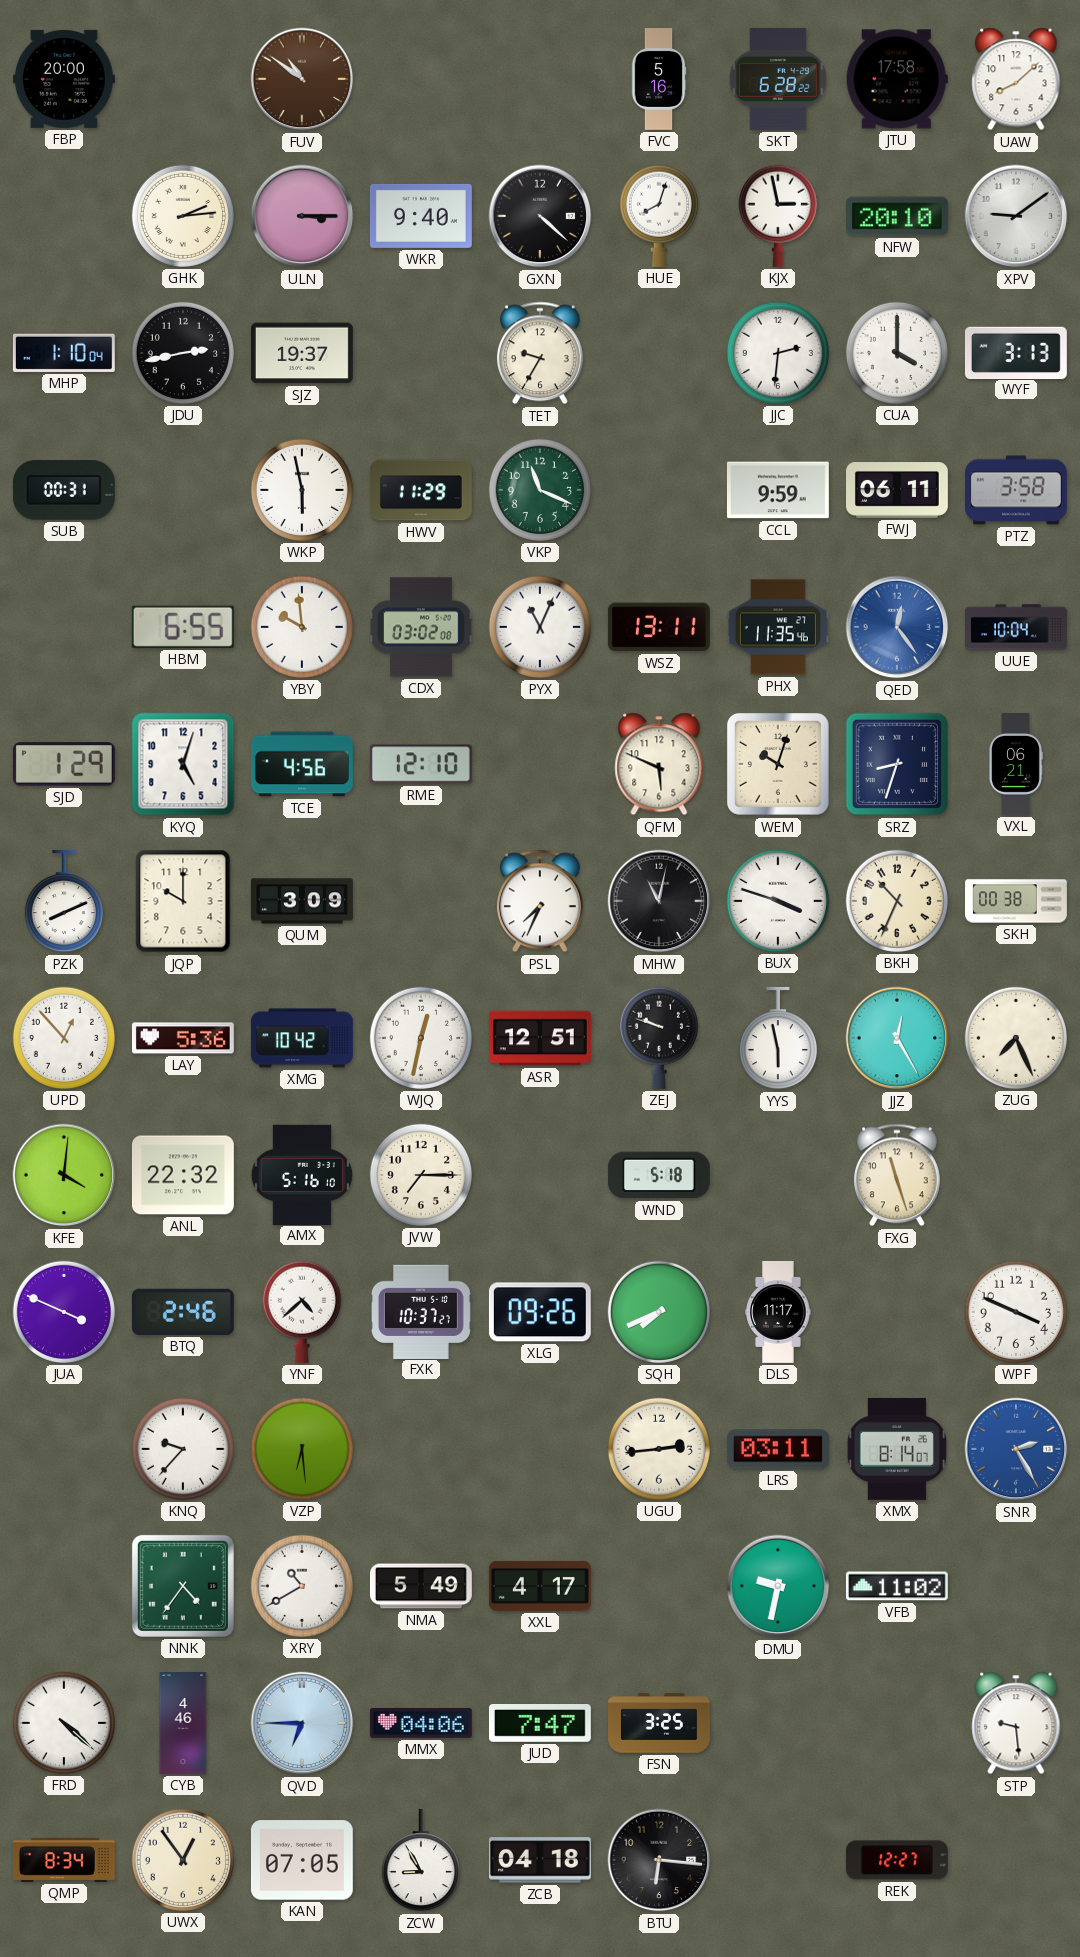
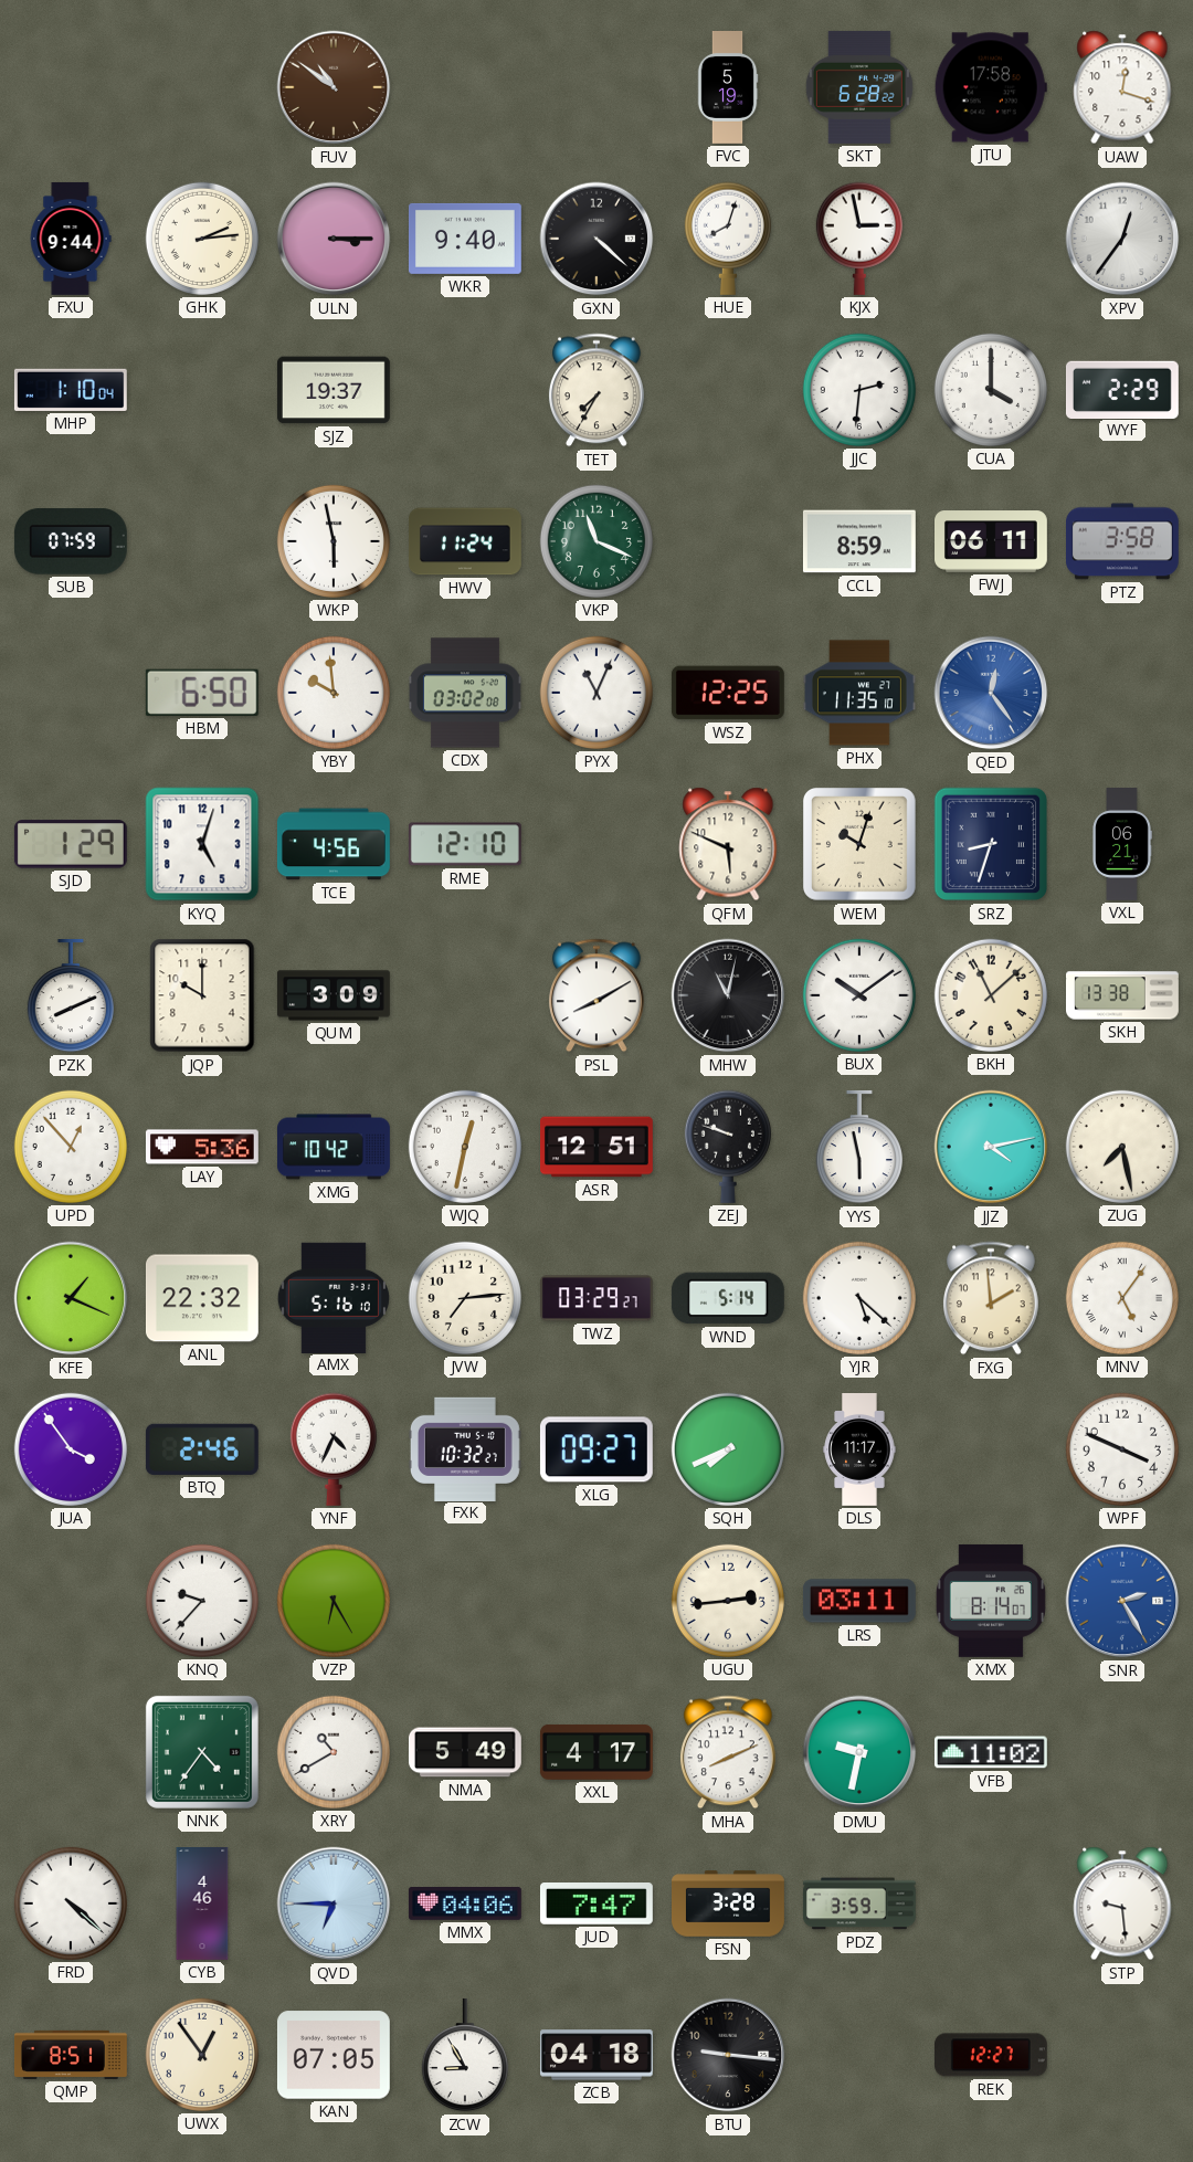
FBP: 20:00 -> none
FVC: 5:16 -> 5:19
UAW: 8:08 -> 12:18
FXU: none -> 9:44
NFW: 20:10 -> none
XPV: 9:09 -> 12:36
JDU: 2:43 -> none
TET: 9:35 -> 7:35
WYF: 3:13 -> 2:29
SUB: 00:31 -> 07:59
HWV: 11:29 -> 11:24
CCL: 9:59 -> 8:59
HBM: 6:55 -> 6:50
WSZ: 13:11 -> 12:25
PHX: 11:35:46 -> 11:35:10
UUE: 10:04 -> none
PSL: 7:34 -> 8:10
BUX: 3:48 -> 10:09
BKH: 10:34 -> 11:08
SKH: 00:38 -> 13:38
JJZ: 12:25 -> 4:13
ZUG: 7:26 -> 7:28
KFE: 4:01 -> 1:19
JVW: 7:15 -> 7:14
TWZ: none -> 03:29
WND: 5:18 -> 5:14
YJR: none -> 5:22
FXG: 11:27 -> 1:59
MNV: none -> 5:06
JUA: 3:49 -> 3:54
YNF: 4:38 -> 4:34
FXK: 10:37 -> 10:32
XLG: 09:26 -> 09:27
VZP: 6:29 -> 6:25
MHA: none -> 8:11
FSN: 3:25 -> 3:28
PDZ: none -> 3:59
QMP: 8:34 -> 8:51
BTU: 6:16 -> 9:16
